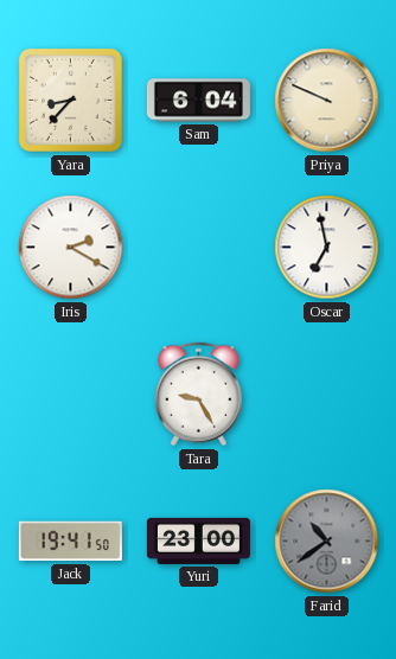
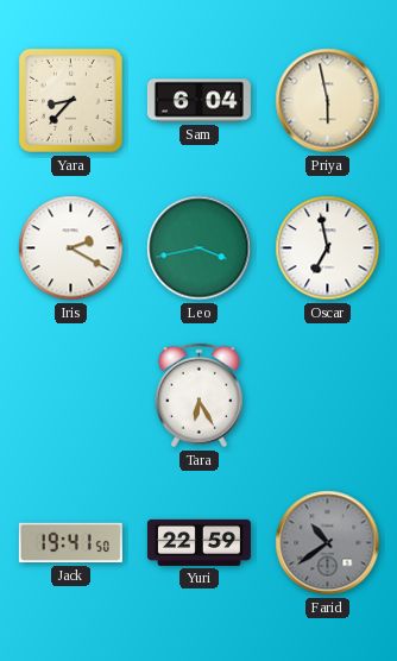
Priya: 9:49 -> 5:58
Leo: none -> 3:43
Tara: 9:25 -> 6:25
Yuri: 23:00 -> 22:59
